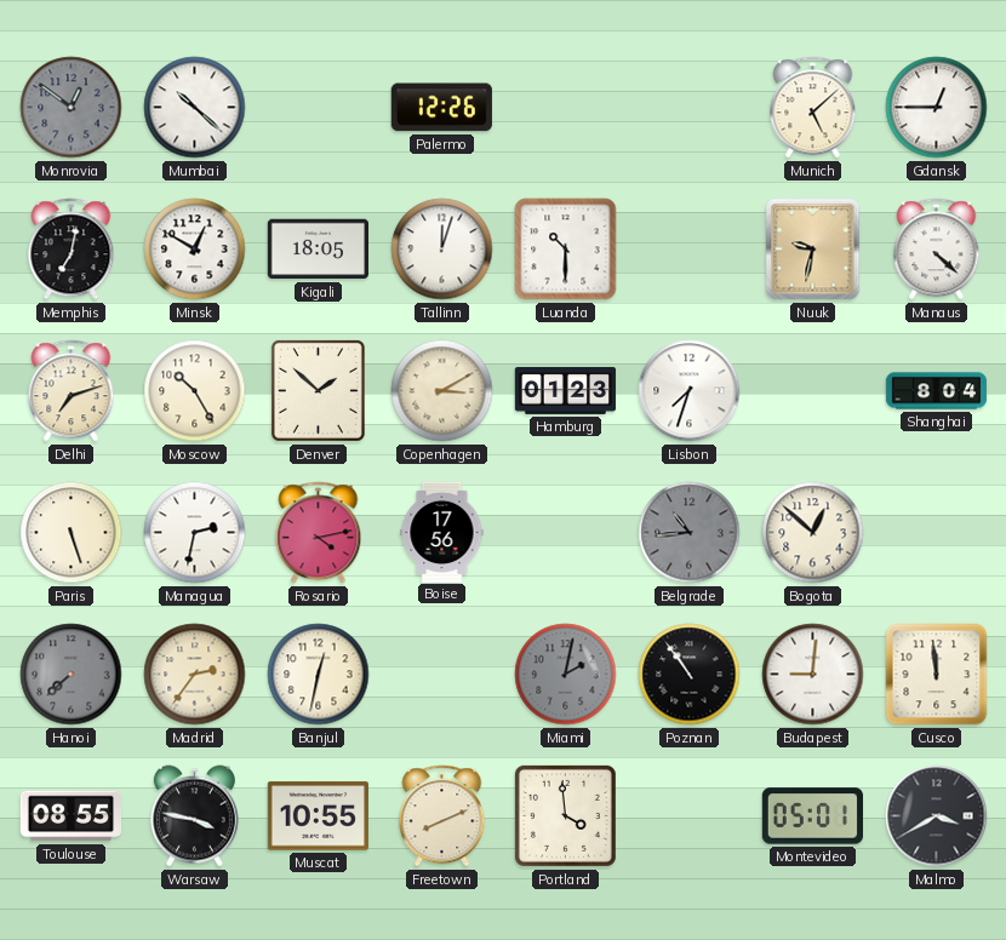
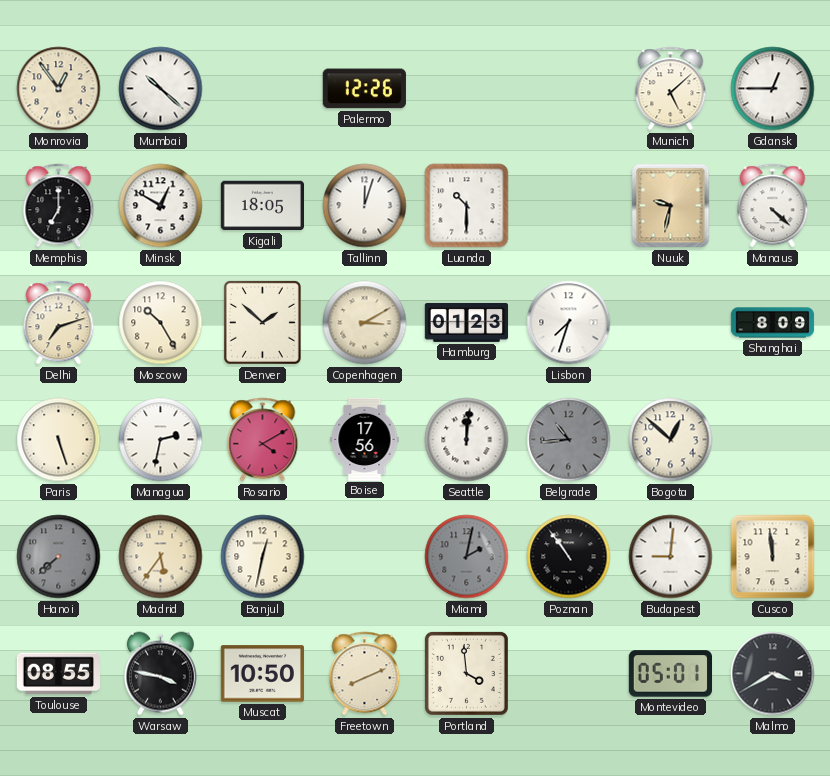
Monrovia: 12:51 -> 12:54
Monrovia dial: grey -> cream
Memphis: 7:02 -> 7:00
Shanghai: 8:04 -> 8:09
Rosario: 4:13 -> 4:10
Seattle: none -> 12:01
Madrid: 2:36 -> 5:36
Muscat: 10:55 -> 10:50
